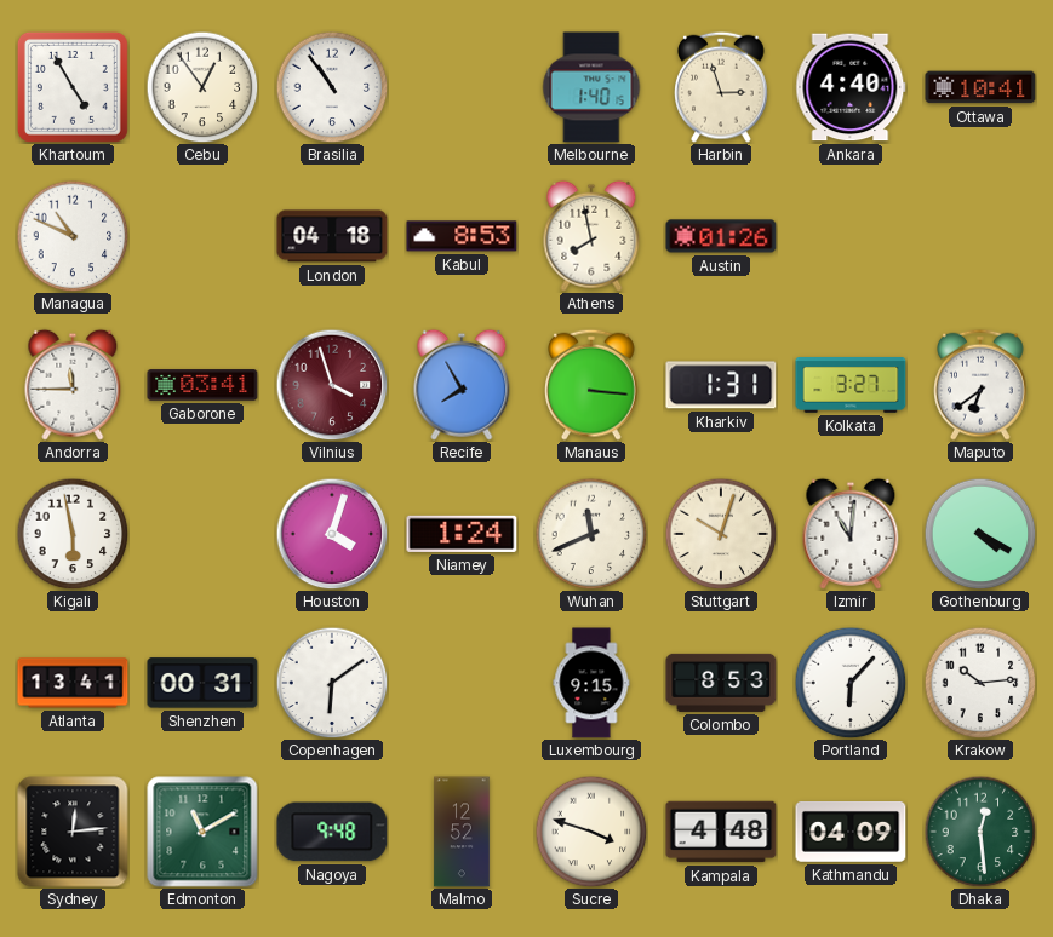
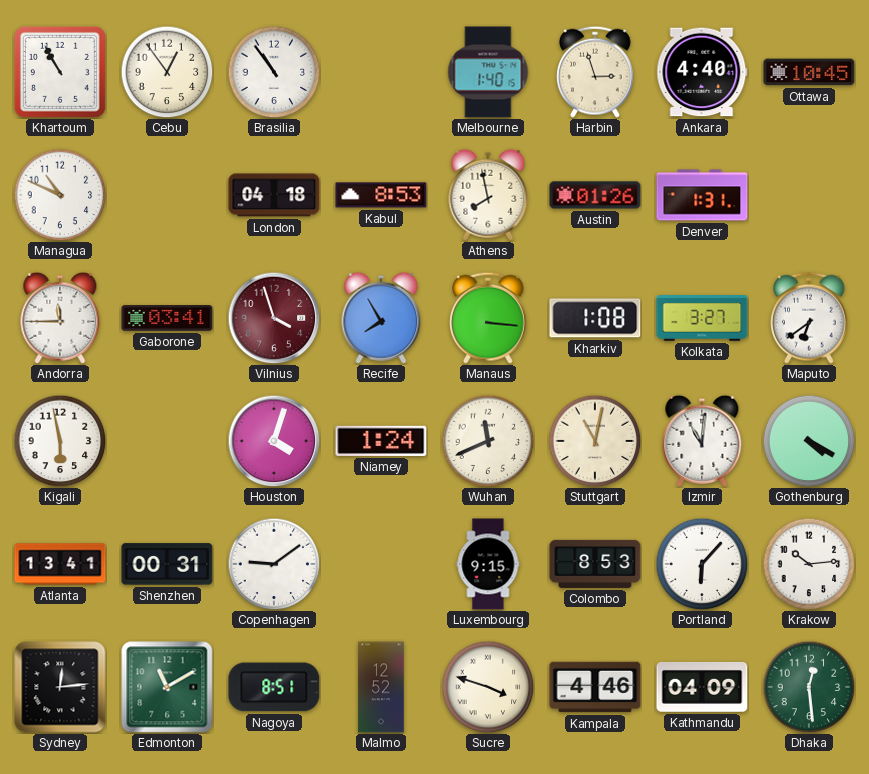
Khartoum: 4:55 -> 10:55
Ottawa: 10:41 -> 10:45
Denver: none -> 1:31
Kharkiv: 1:31 -> 1:08
Stuttgart: 10:03 -> 11:02
Copenhagen: 6:09 -> 9:09
Nagoya: 9:48 -> 8:51
Kampala: 4:48 -> 4:46
